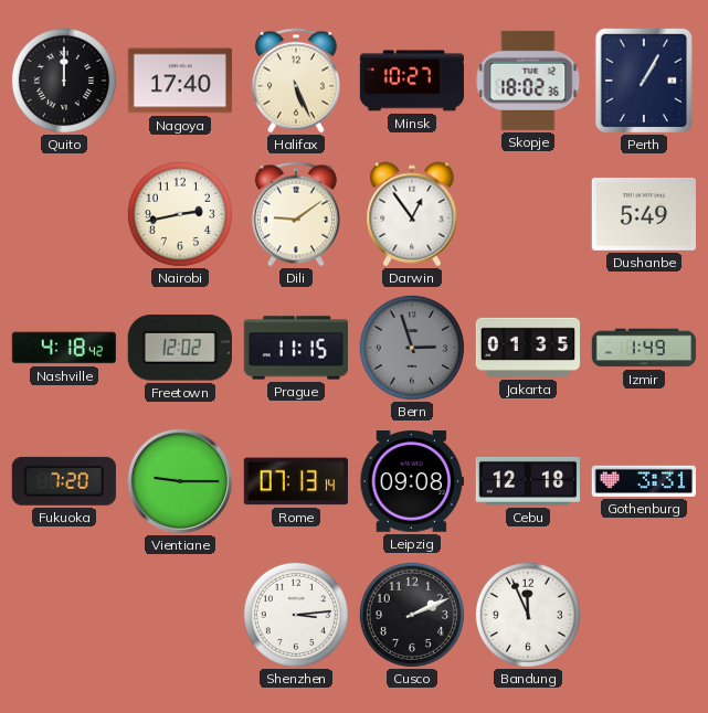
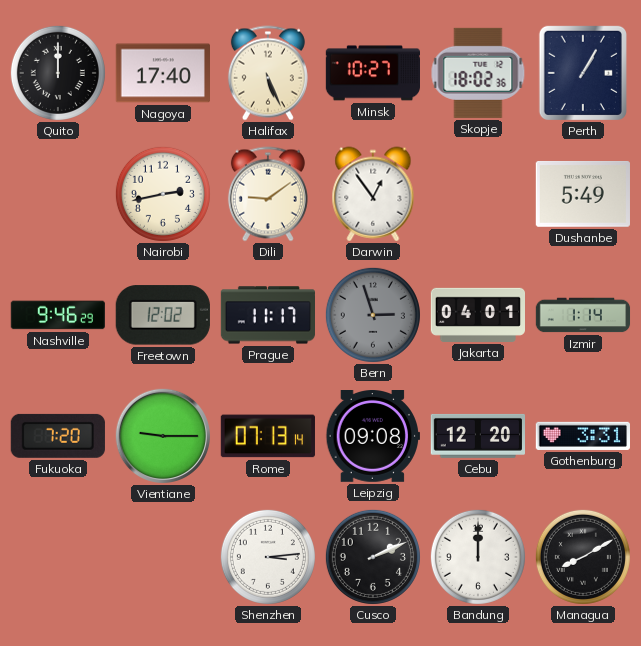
Nashville: 4:18 -> 9:46
Prague: 11:15 -> 11:17
Jakarta: 01:35 -> 04:01
Izmir: 1:49 -> 1:14
Cebu: 12:18 -> 12:20
Bandung: 11:56 -> 12:00
Managua: none -> 8:10
